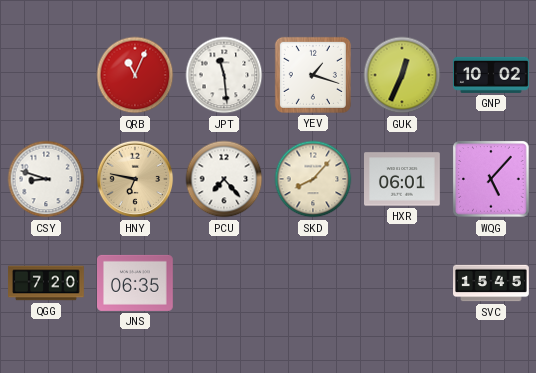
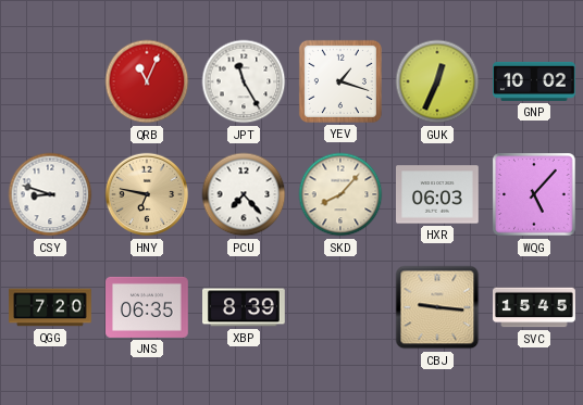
JPT: 11:29 -> 11:25
HXR: 06:01 -> 06:03
XBP: none -> 8:39
CBJ: none -> 9:16
